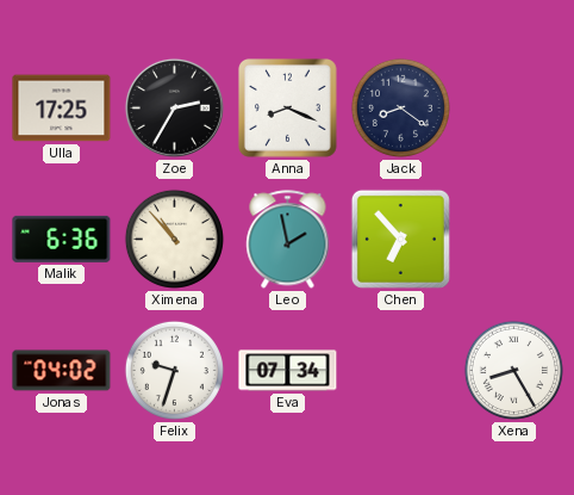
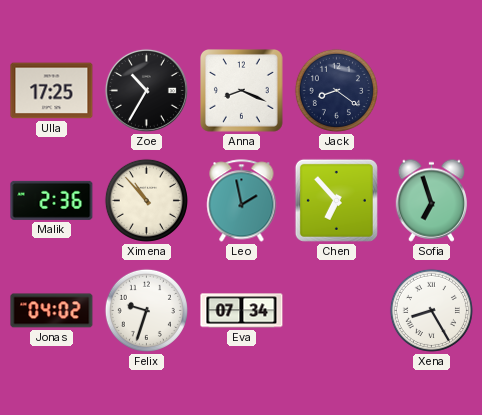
Zoe: 2:35 -> 10:35
Malik: 6:36 -> 2:36
Sofia: none -> 6:57
